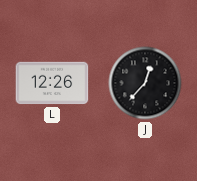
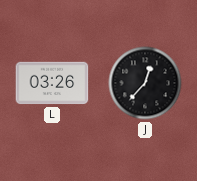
L: 12:26 -> 03:26
